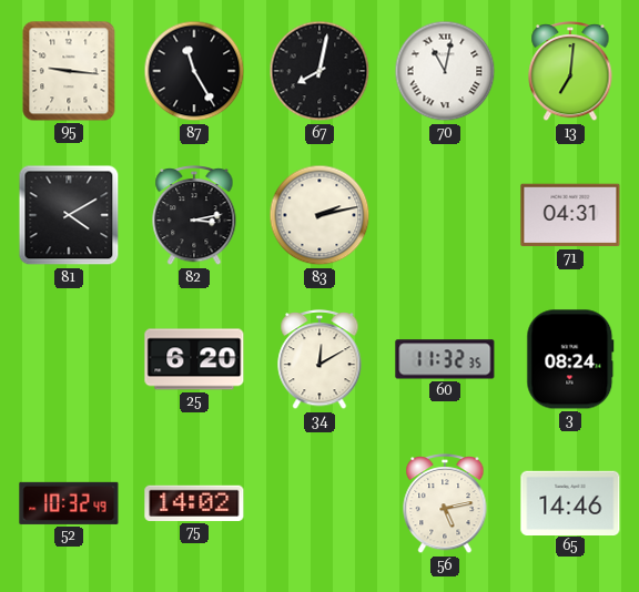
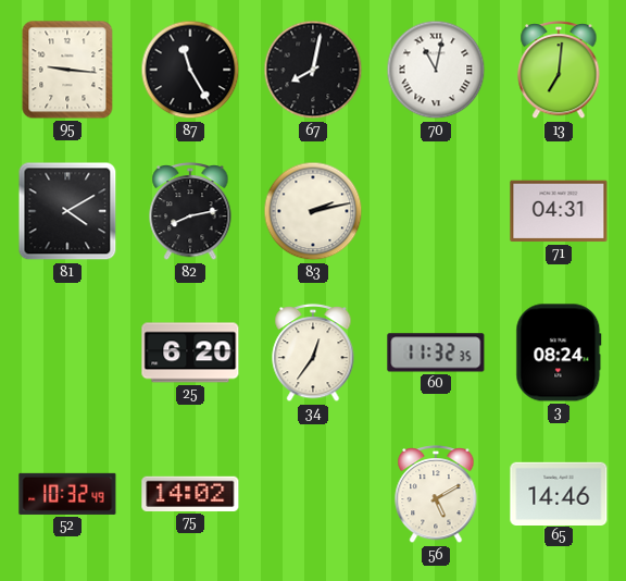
82: 3:13 -> 8:13
34: 12:10 -> 12:36
56: 5:13 -> 5:10
